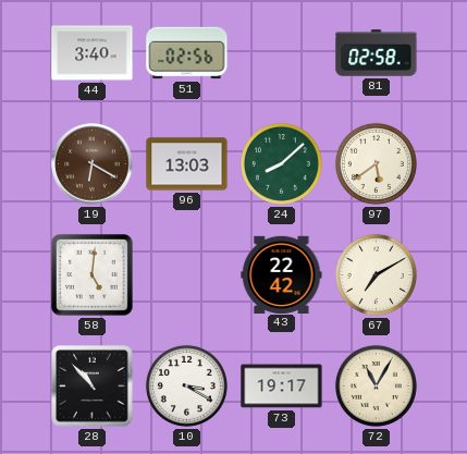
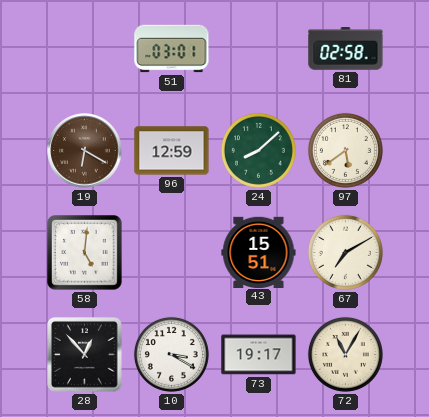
44: 3:40 -> none
51: 02:56 -> 03:01
96: 13:03 -> 12:59
43: 22:42 -> 15:51
28: 10:53 -> 12:53
